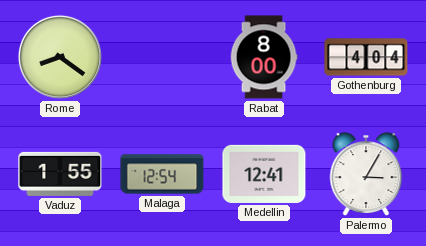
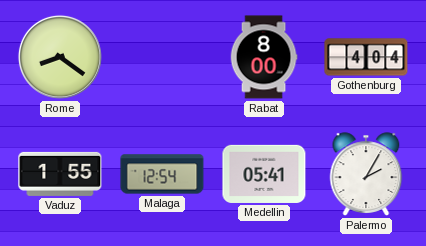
Medellin: 12:41 -> 05:41
Palermo: 3:05 -> 2:05
